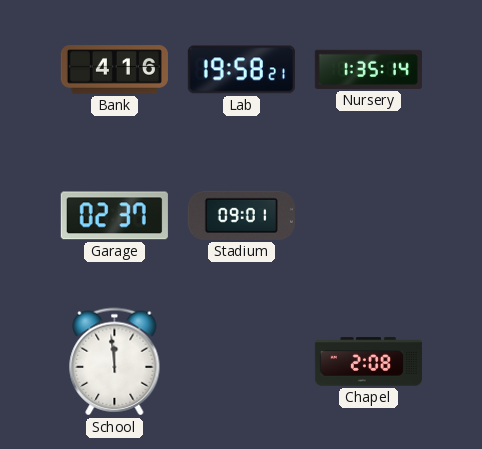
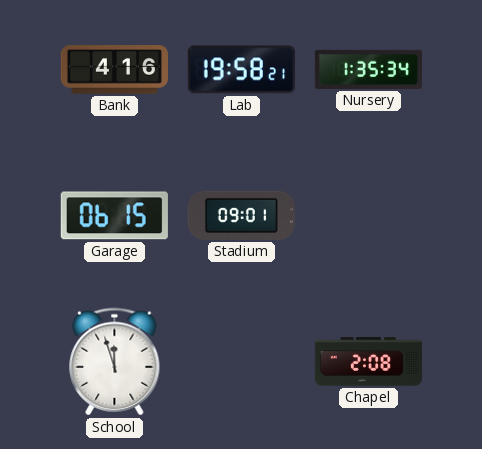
Nursery: 1:35:14 -> 1:35:34
Garage: 02:37 -> 06:15
School: 11:59 -> 11:57
